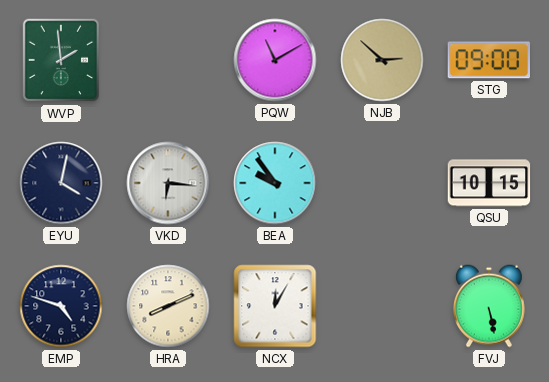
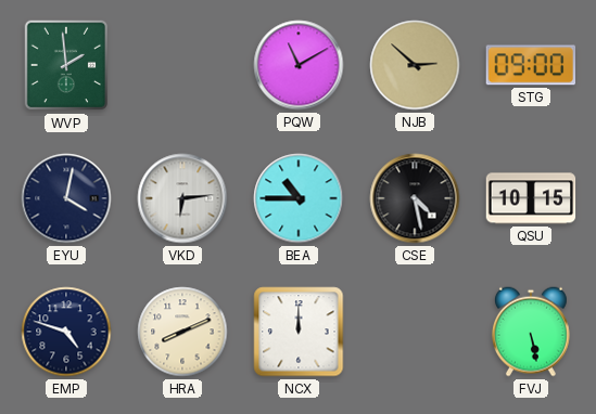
VKD: 6:16 -> 6:14
BEA: 9:54 -> 10:45
CSE: none -> 4:28
NCX: 12:05 -> 12:00
